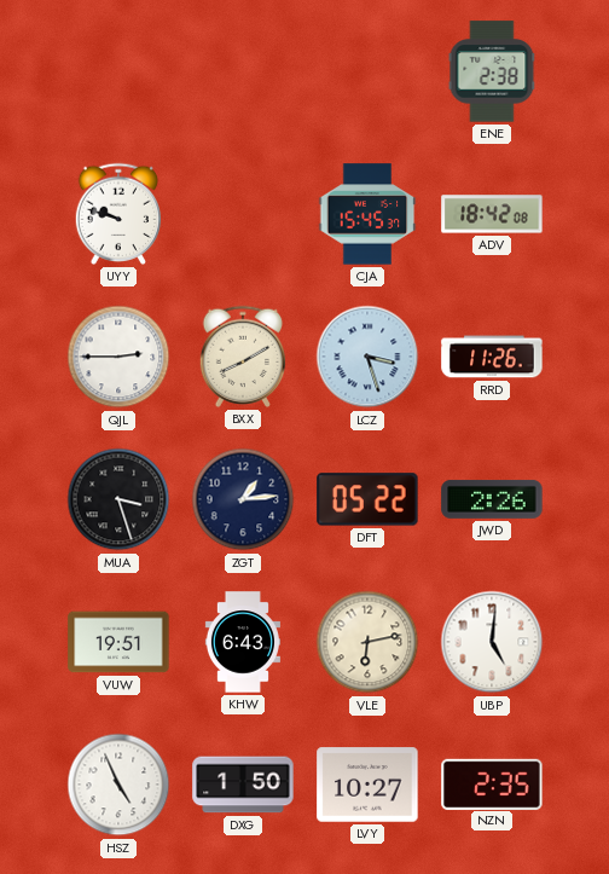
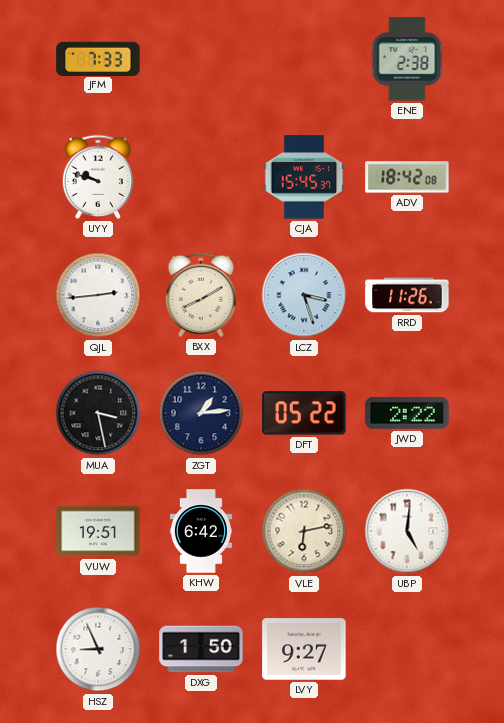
JFM: none -> 7:33
QJL: 2:45 -> 2:44
MUA: 3:27 -> 3:28
JWD: 2:26 -> 2:22
KHW: 6:43 -> 6:42
HSZ: 4:56 -> 8:56
LVY: 10:27 -> 9:27
NZN: 2:35 -> none
